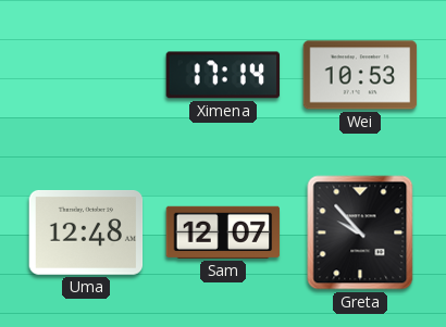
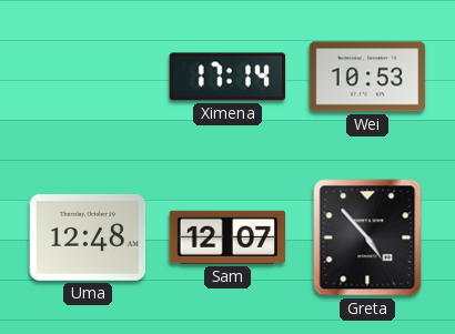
Greta: 9:53 -> 4:53
